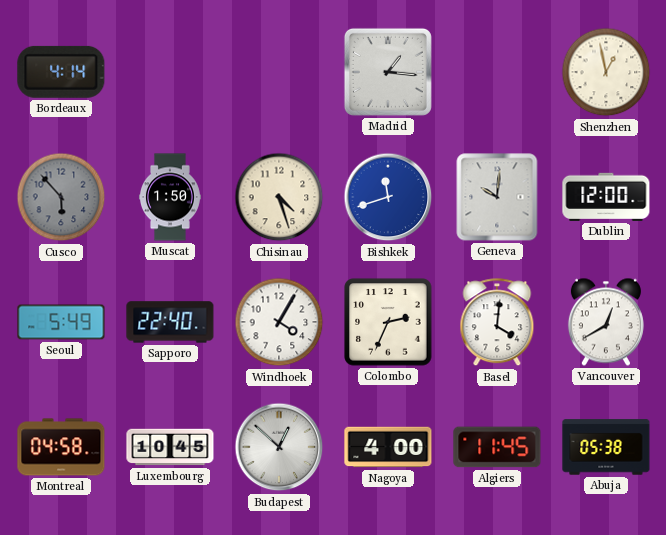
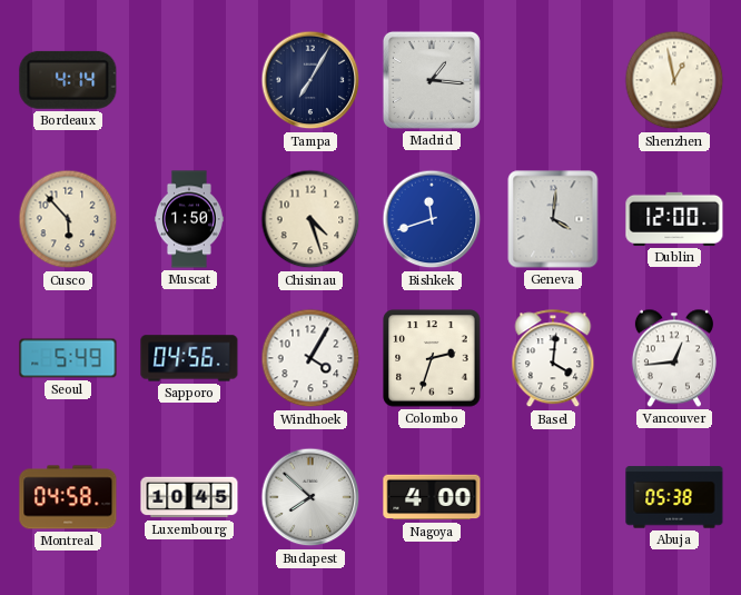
Tampa: none -> 7:05
Cusco dial: grey -> cream
Geneva: 10:01 -> 4:01
Sapporo: 22:40 -> 04:56
Colombo: 2:34 -> 2:33
Vancouver: 12:40 -> 12:44
Budapest: 12:52 -> 7:52
Algiers: 11:45 -> none
